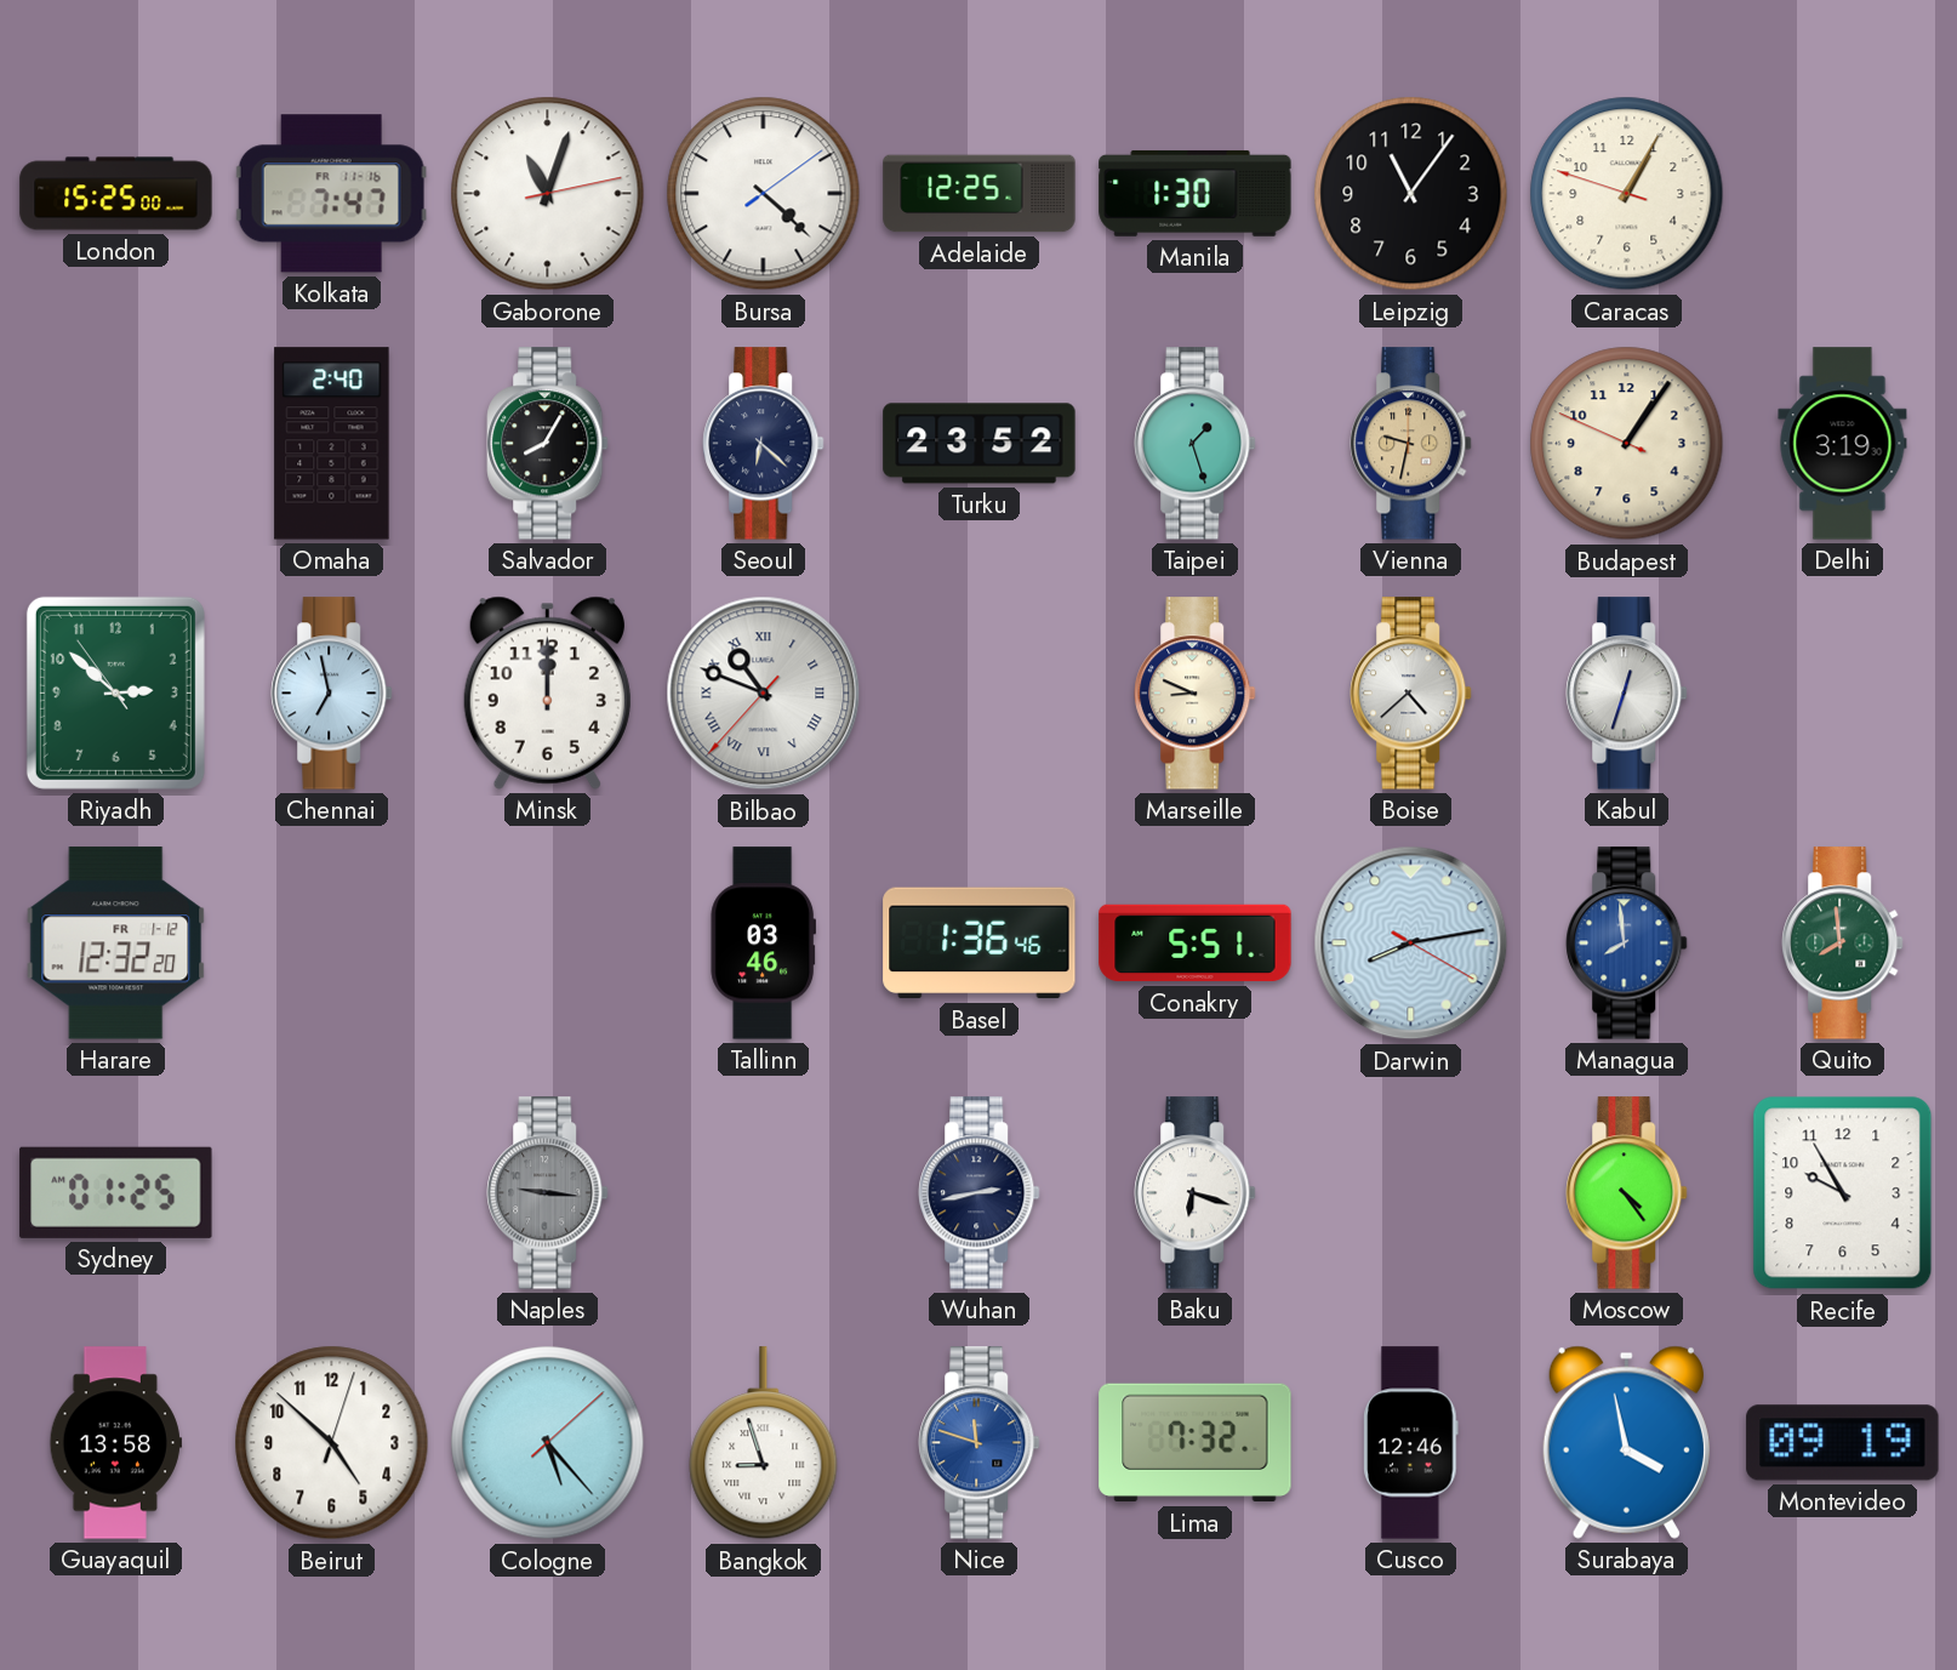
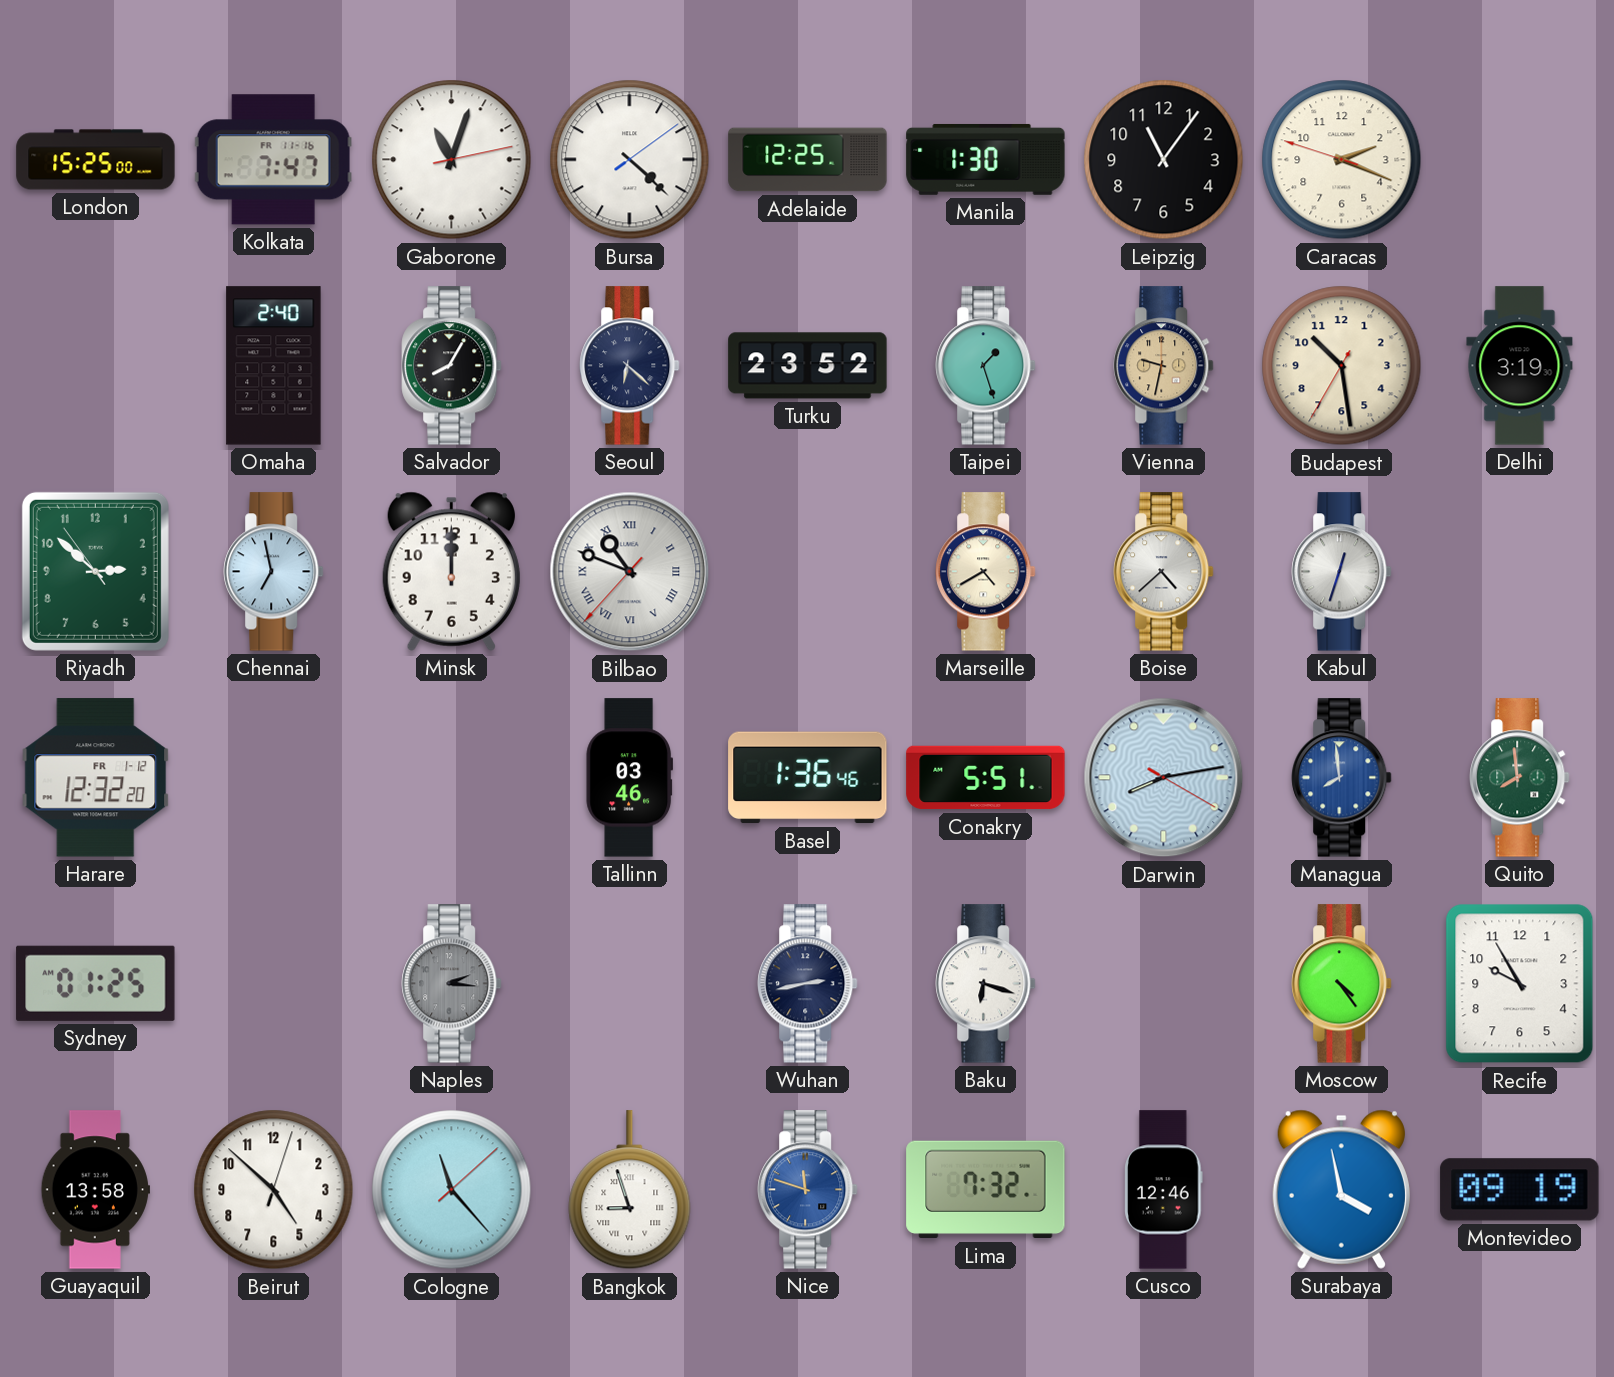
Caracas: 1:04 -> 2:18
Budapest: 1:05 -> 10:28
Marseille: 8:49 -> 4:40
Naples: 9:16 -> 2:16
Cologne: 5:23 -> 11:23
